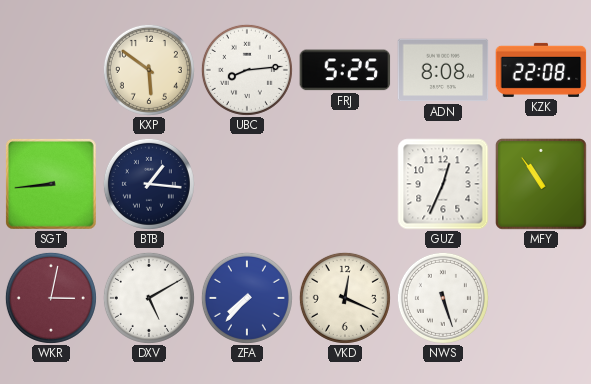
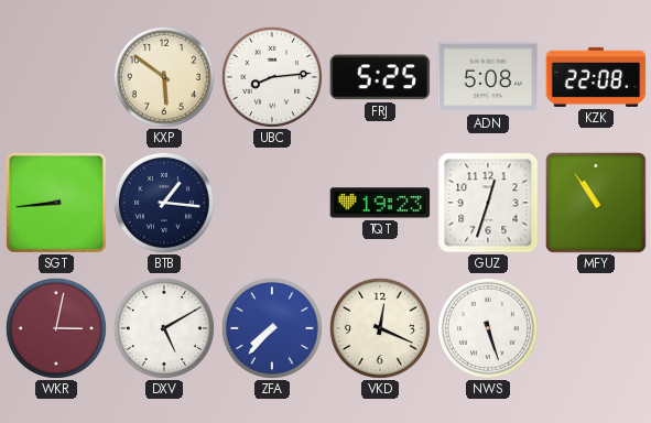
ADN: 8:08 -> 5:08
TQT: none -> 19:23
GUZ: 12:34 -> 12:33
